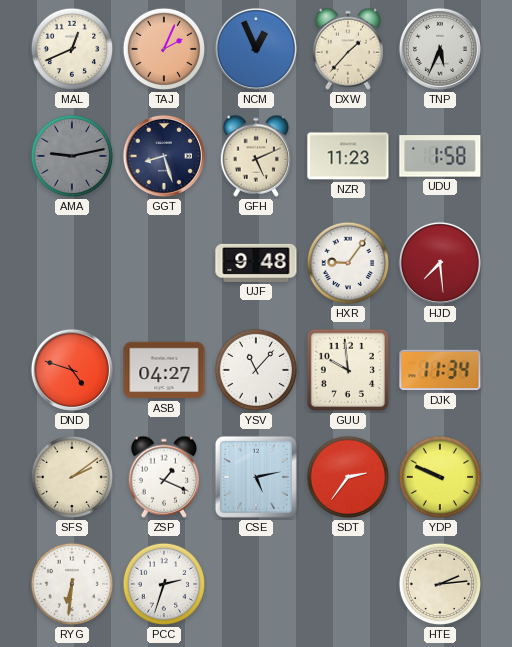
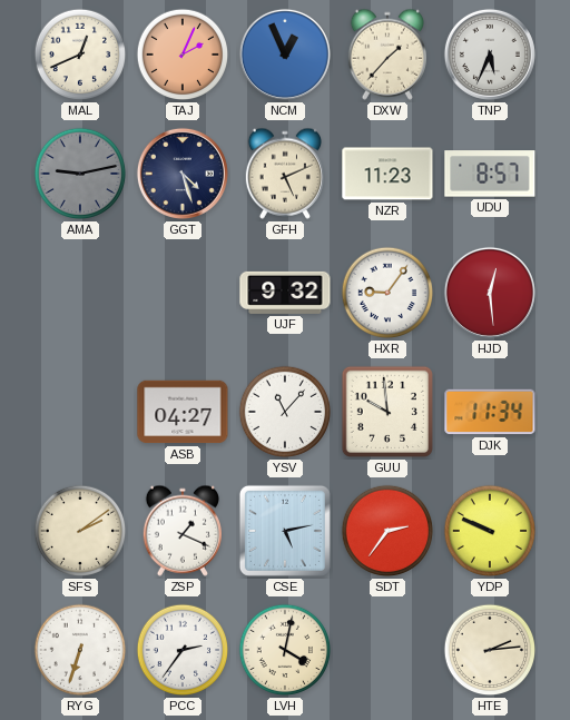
GGT: 8:27 -> 4:27
UDU: 1:58 -> 8:57
UJF: 9:48 -> 9:32
HJD: 7:29 -> 12:29
DND: 4:48 -> none
RYG: 6:31 -> 6:33
PCC: 2:33 -> 2:36
LVH: none -> 4:02
